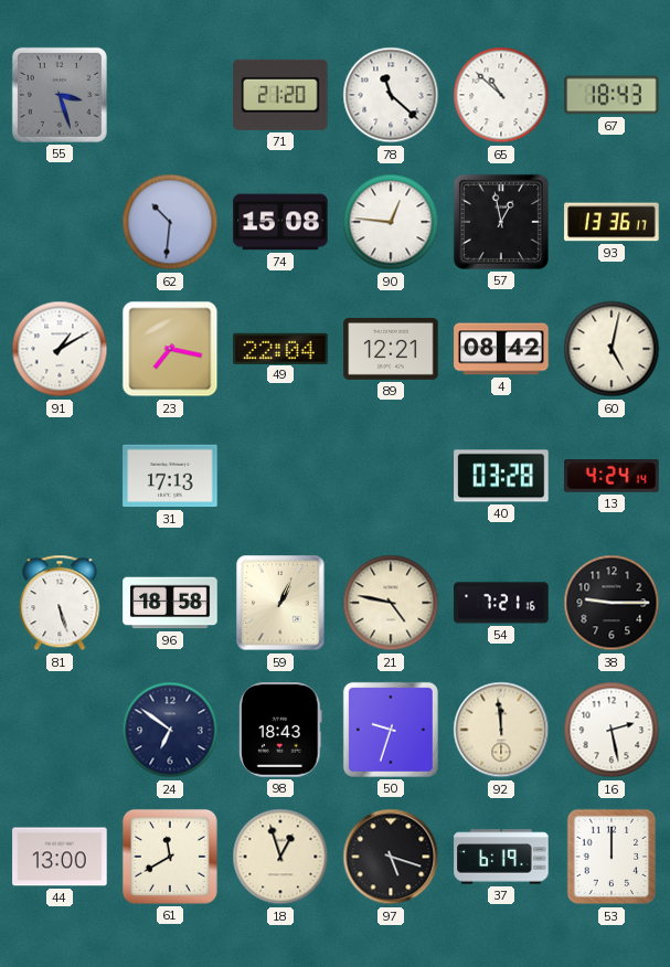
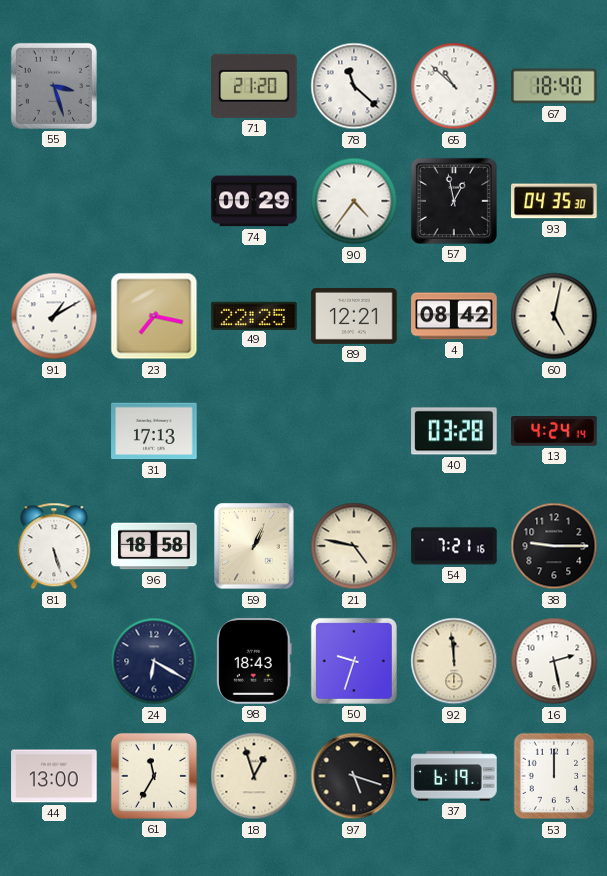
67: 18:43 -> 18:40
62: 10:31 -> none
74: 15:08 -> 00:29
90: 12:46 -> 4:36
93: 13:36 -> 04:35
49: 22:04 -> 22:25
24: 6:51 -> 6:20
61: 11:40 -> 11:35
